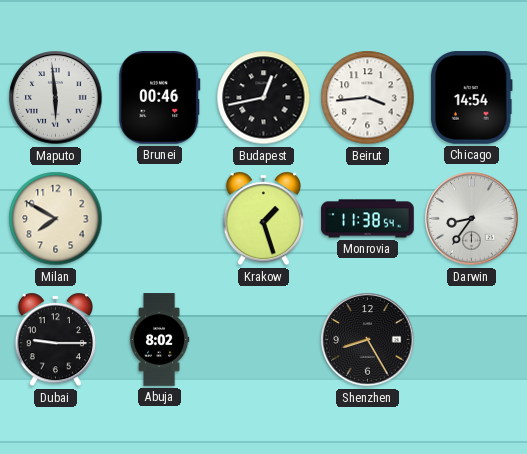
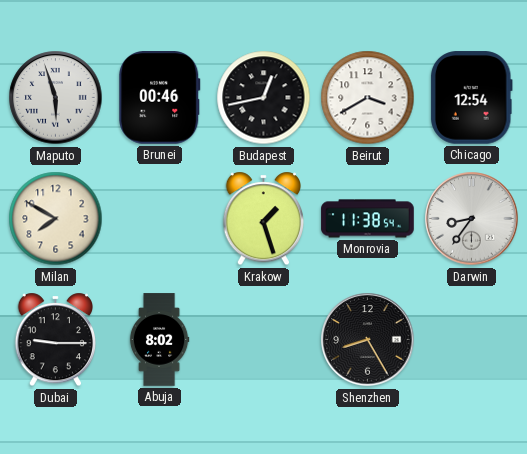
Maputo: 5:59 -> 5:57
Beirut: 3:44 -> 3:40
Chicago: 14:54 -> 12:54
